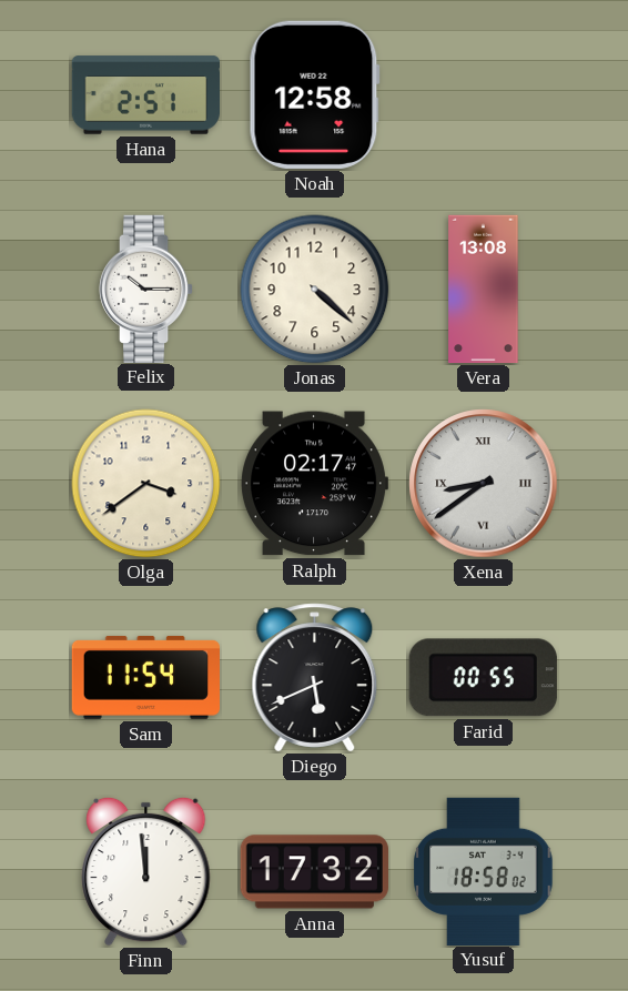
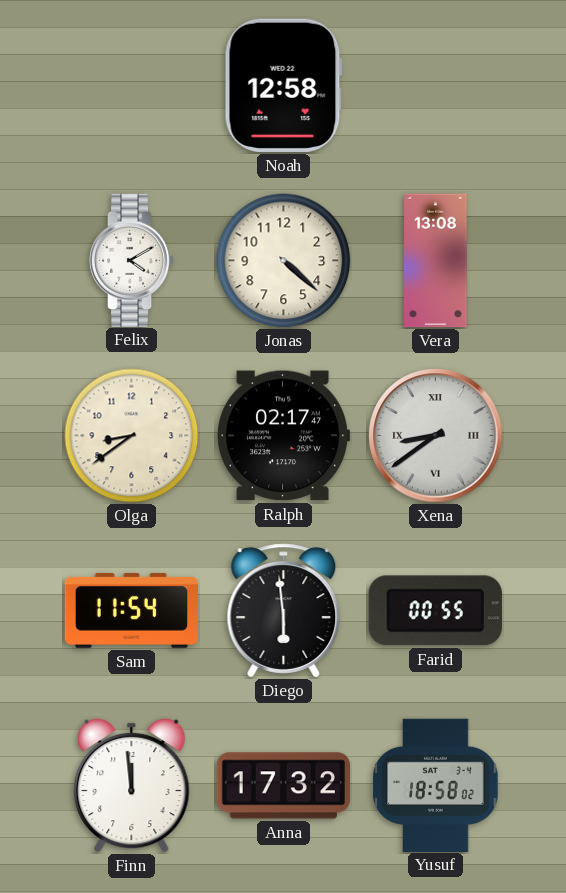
Hana: 2:51 -> none
Felix: 10:15 -> 4:10
Olga: 3:39 -> 8:39
Diego: 5:41 -> 5:59
